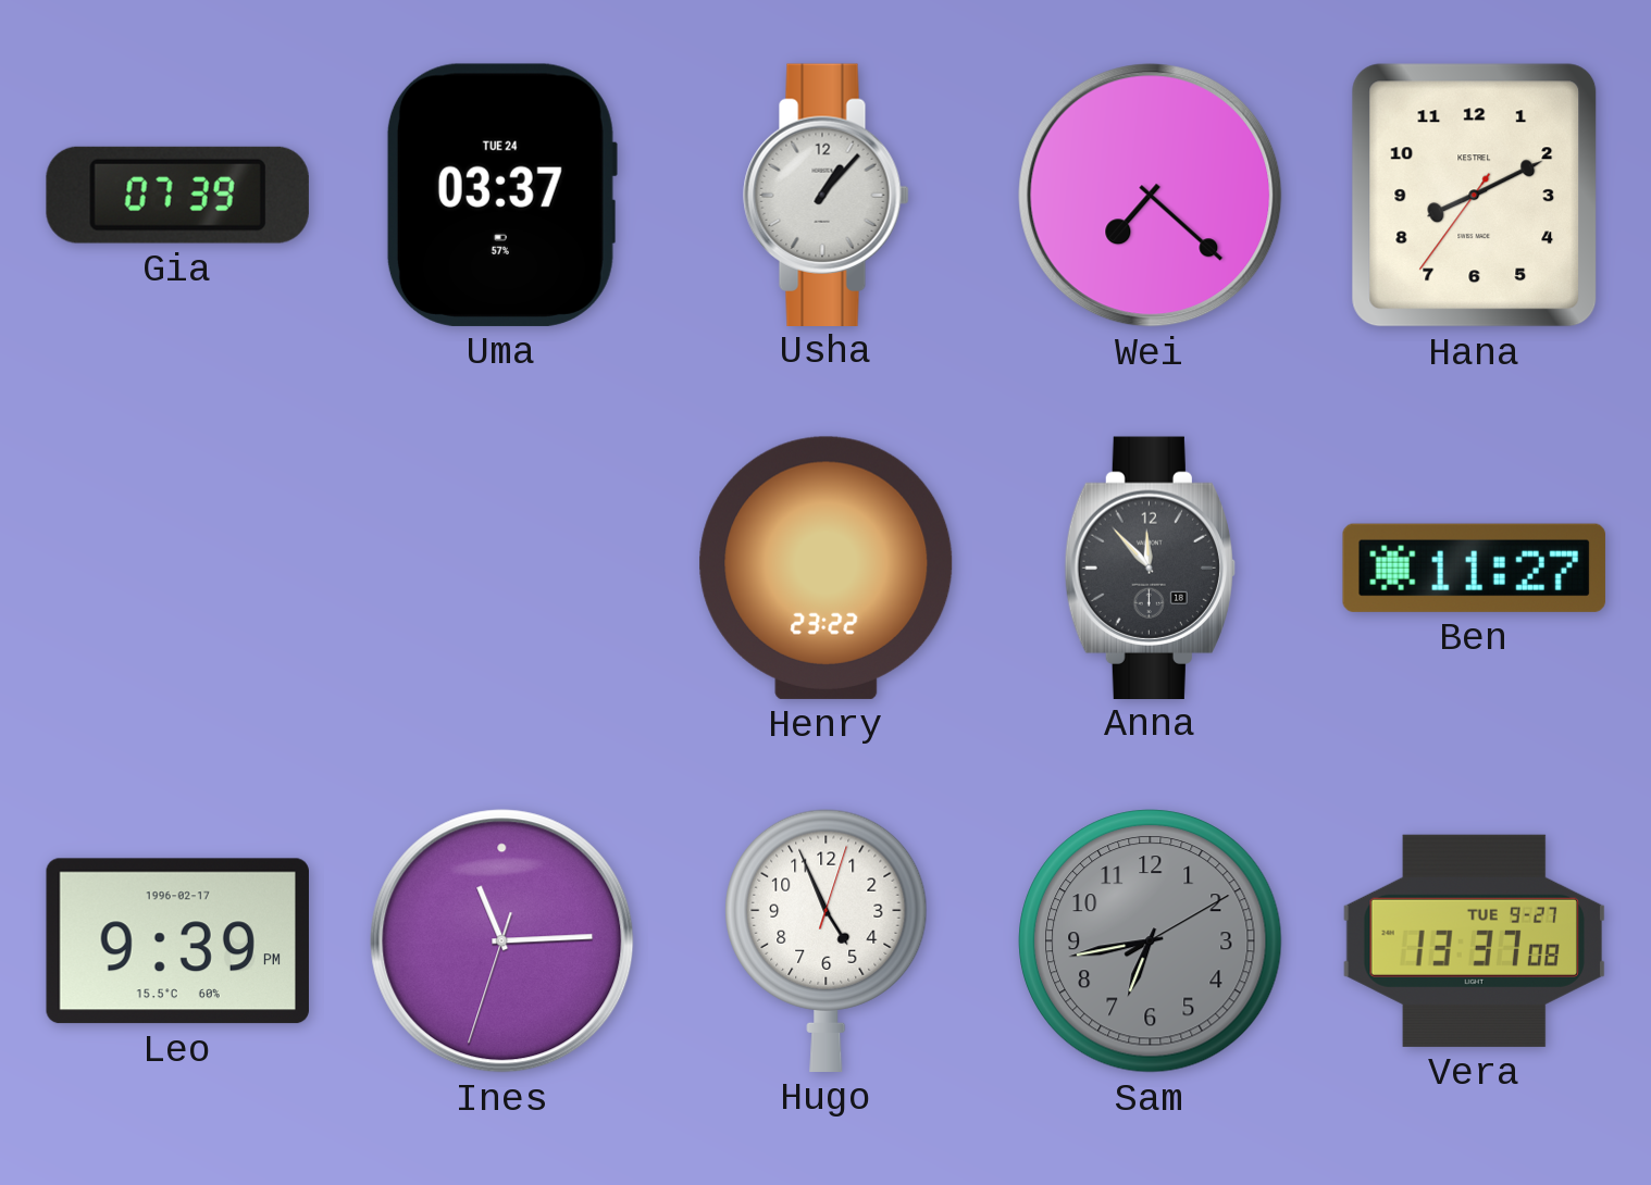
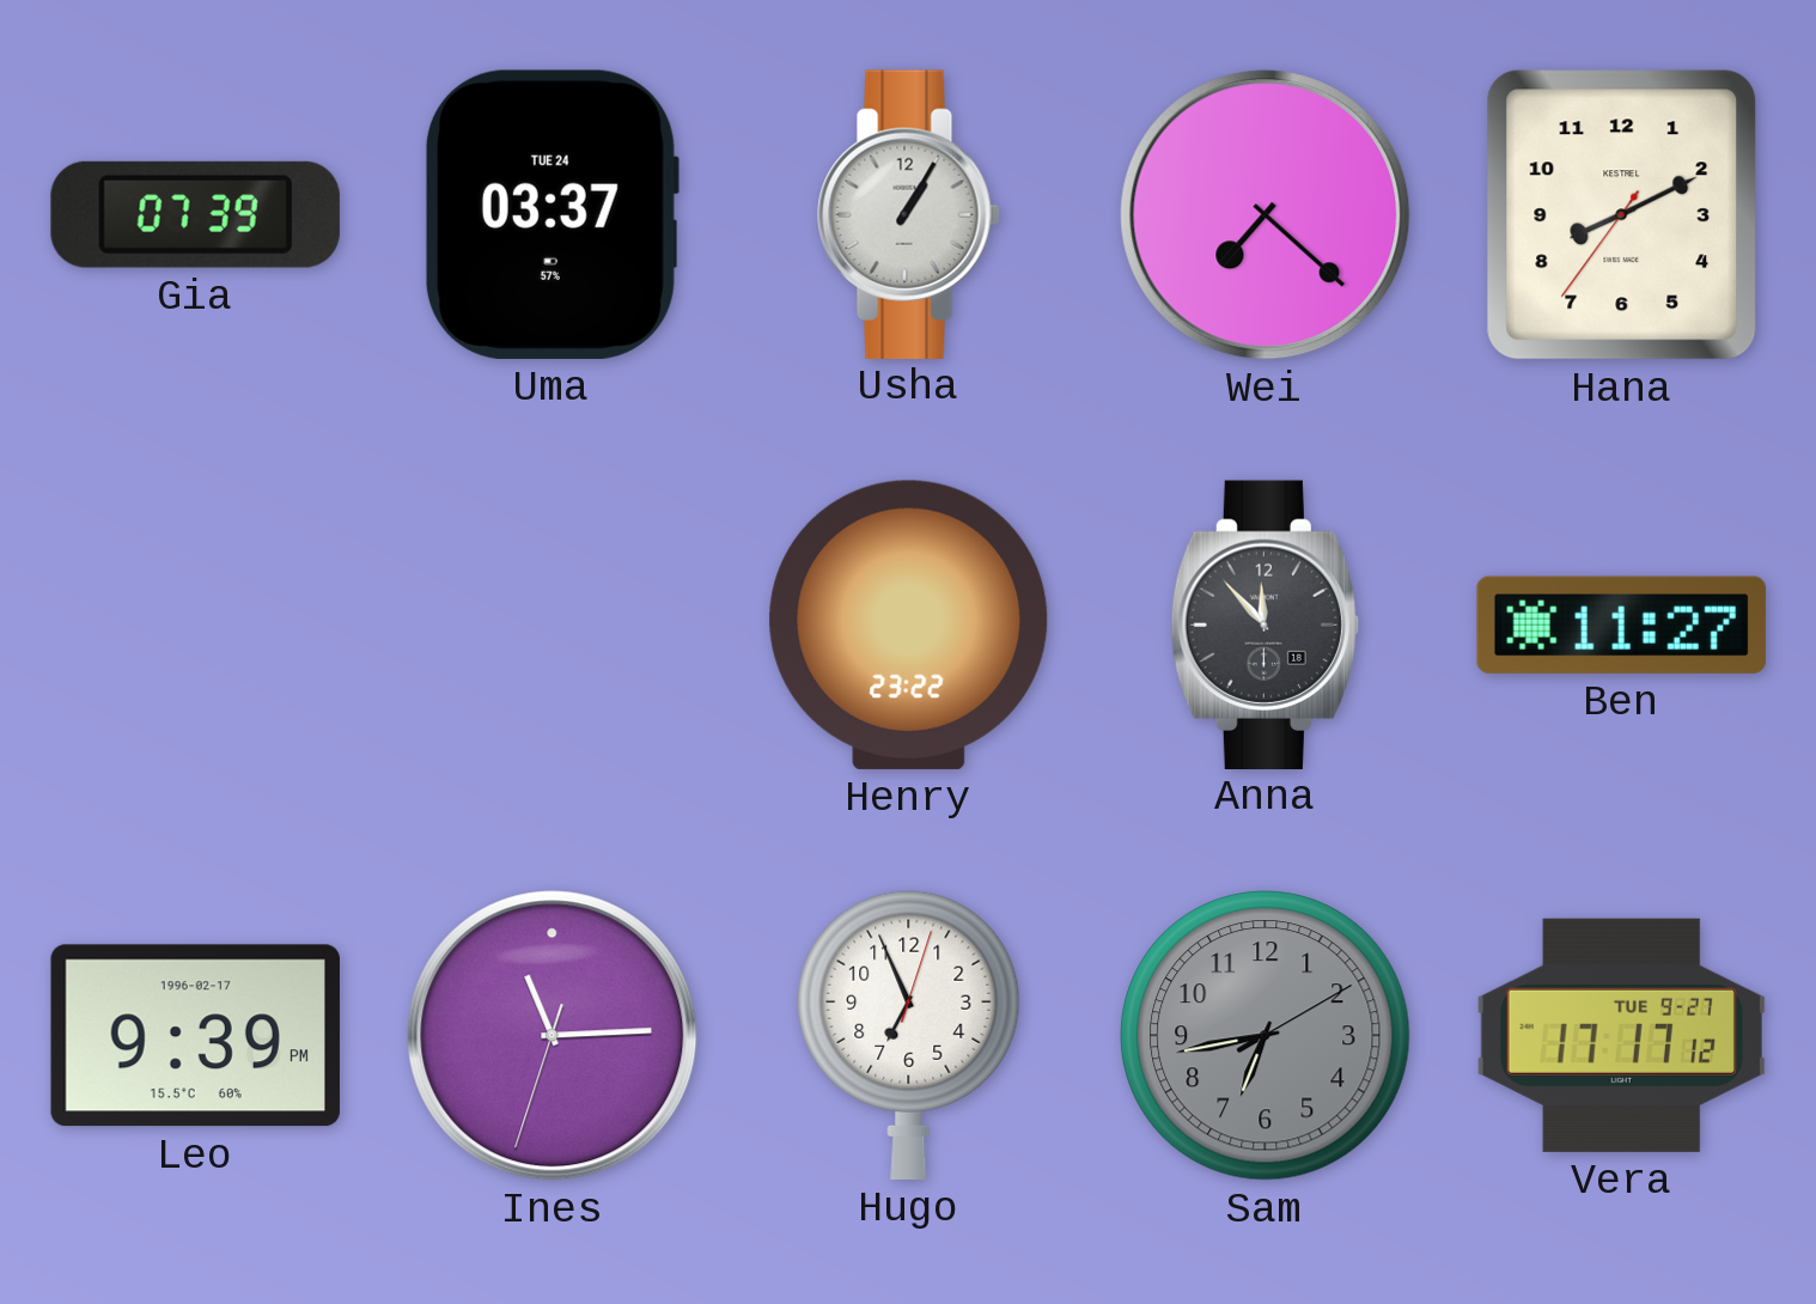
Usha: 1:07 -> 1:05
Hugo: 4:56 -> 6:56
Vera: 13:37 -> 17:17
